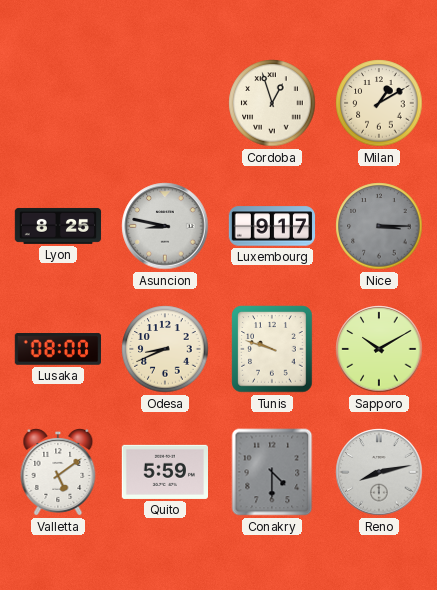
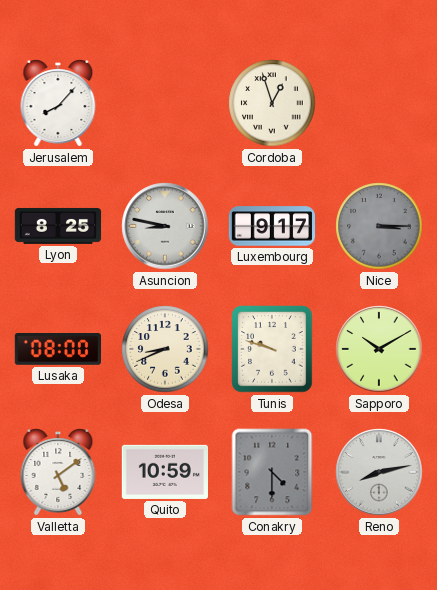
Jerusalem: none -> 8:07
Milan: 1:10 -> none
Quito: 5:59 -> 10:59
